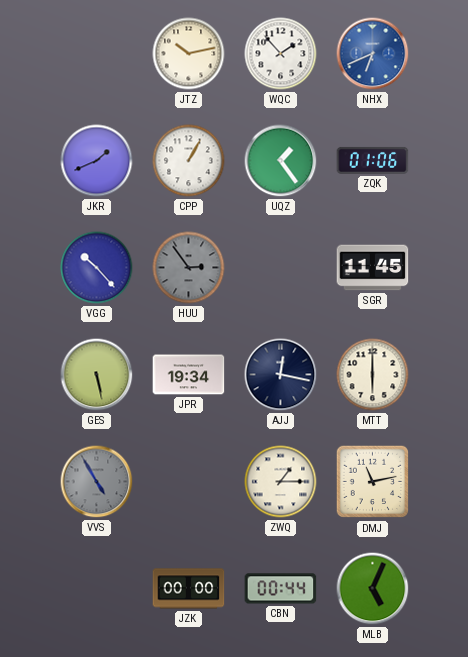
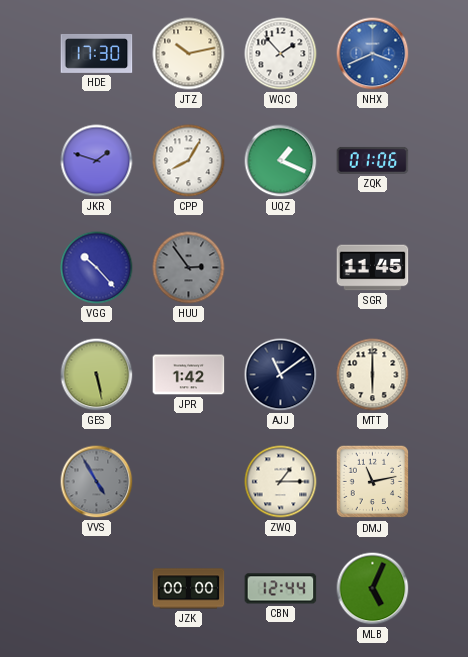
HDE: none -> 17:30
NHX: 6:41 -> 3:41
JKR: 1:41 -> 1:48
CPP: 1:05 -> 8:05
UQZ: 1:24 -> 1:19
JPR: 19:34 -> 1:42
AJJ: 12:17 -> 11:09
CBN: 00:44 -> 12:44
